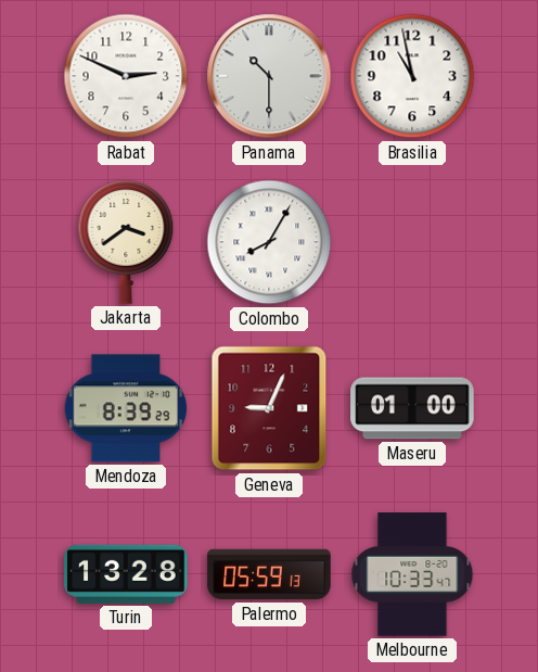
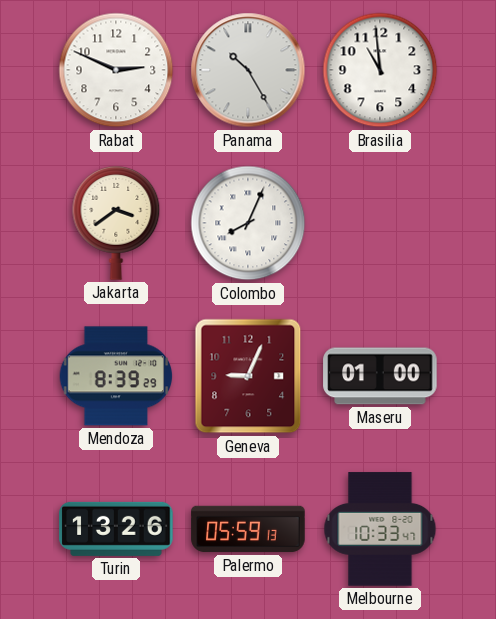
Panama: 10:30 -> 10:25
Brasilia: 10:58 -> 10:59
Colombo: 8:05 -> 8:04
Turin: 13:28 -> 13:26
